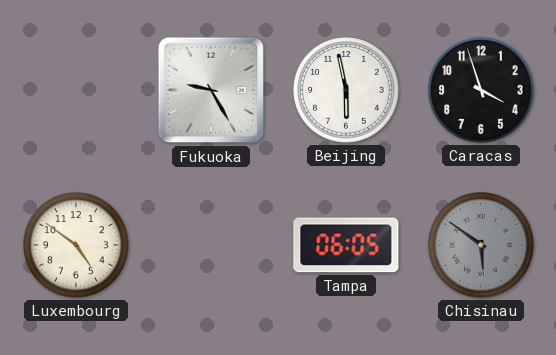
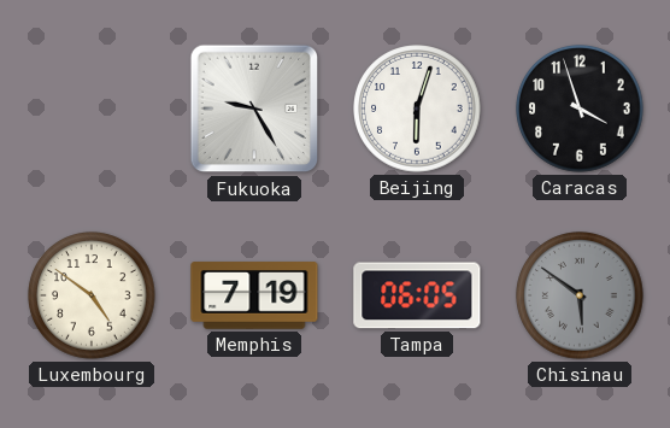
Beijing: 5:58 -> 6:03
Memphis: none -> 7:19
